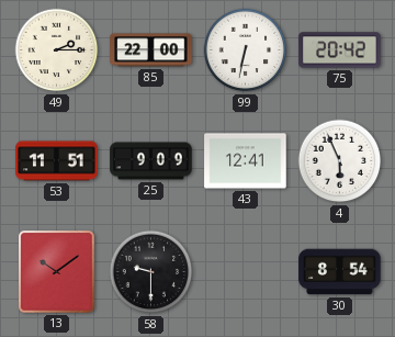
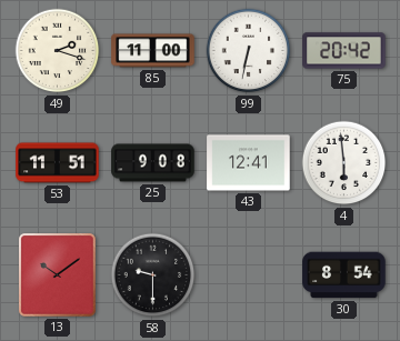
49: 2:15 -> 2:18
85: 22:00 -> 11:00
25: 9:09 -> 9:08
4: 5:56 -> 5:59
